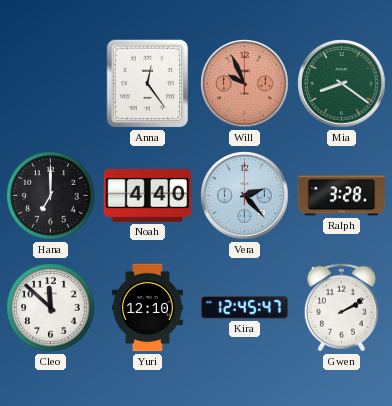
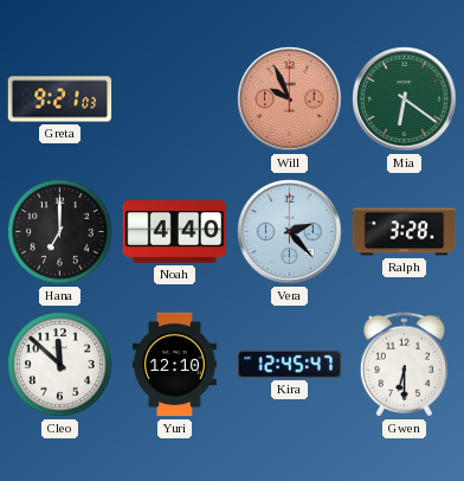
Greta: none -> 9:21
Anna: 12:24 -> none
Mia: 8:21 -> 6:21
Gwen: 2:10 -> 6:30
